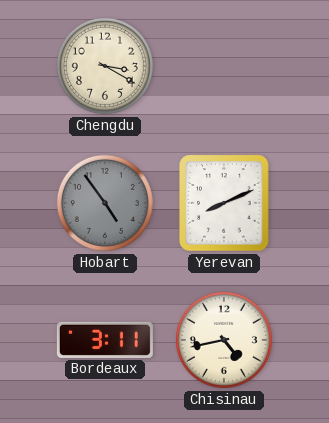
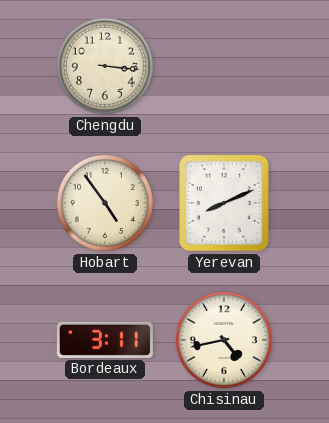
Chengdu: 3:20 -> 3:16
Hobart dial: grey -> cream
